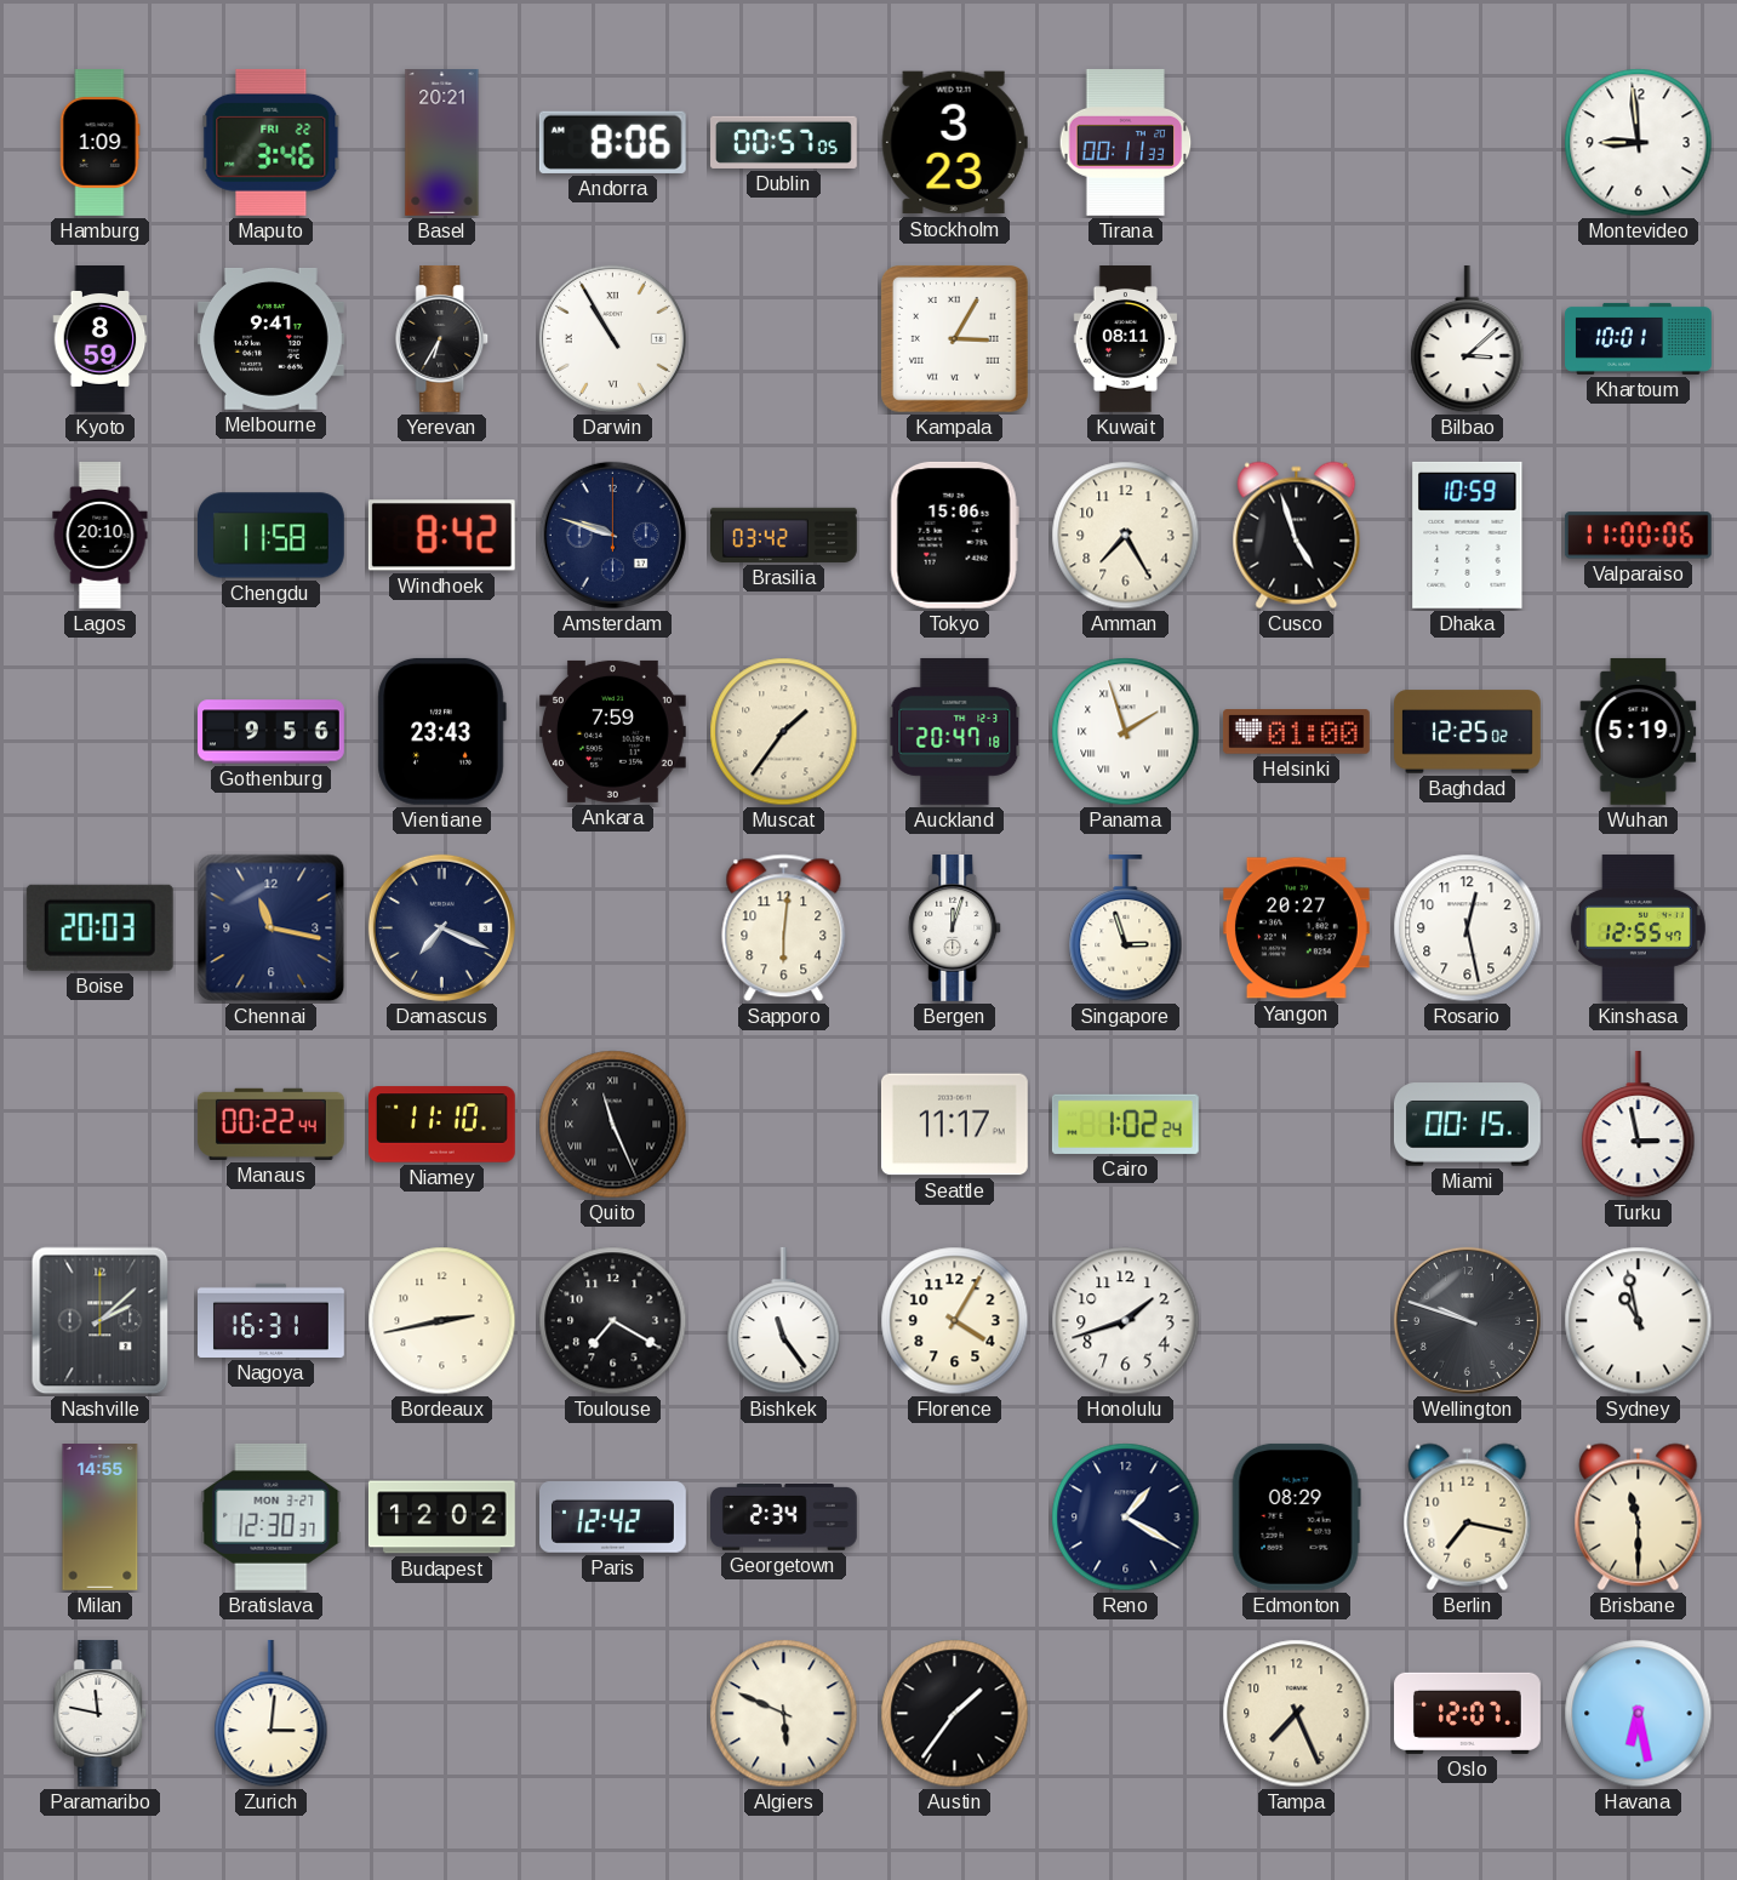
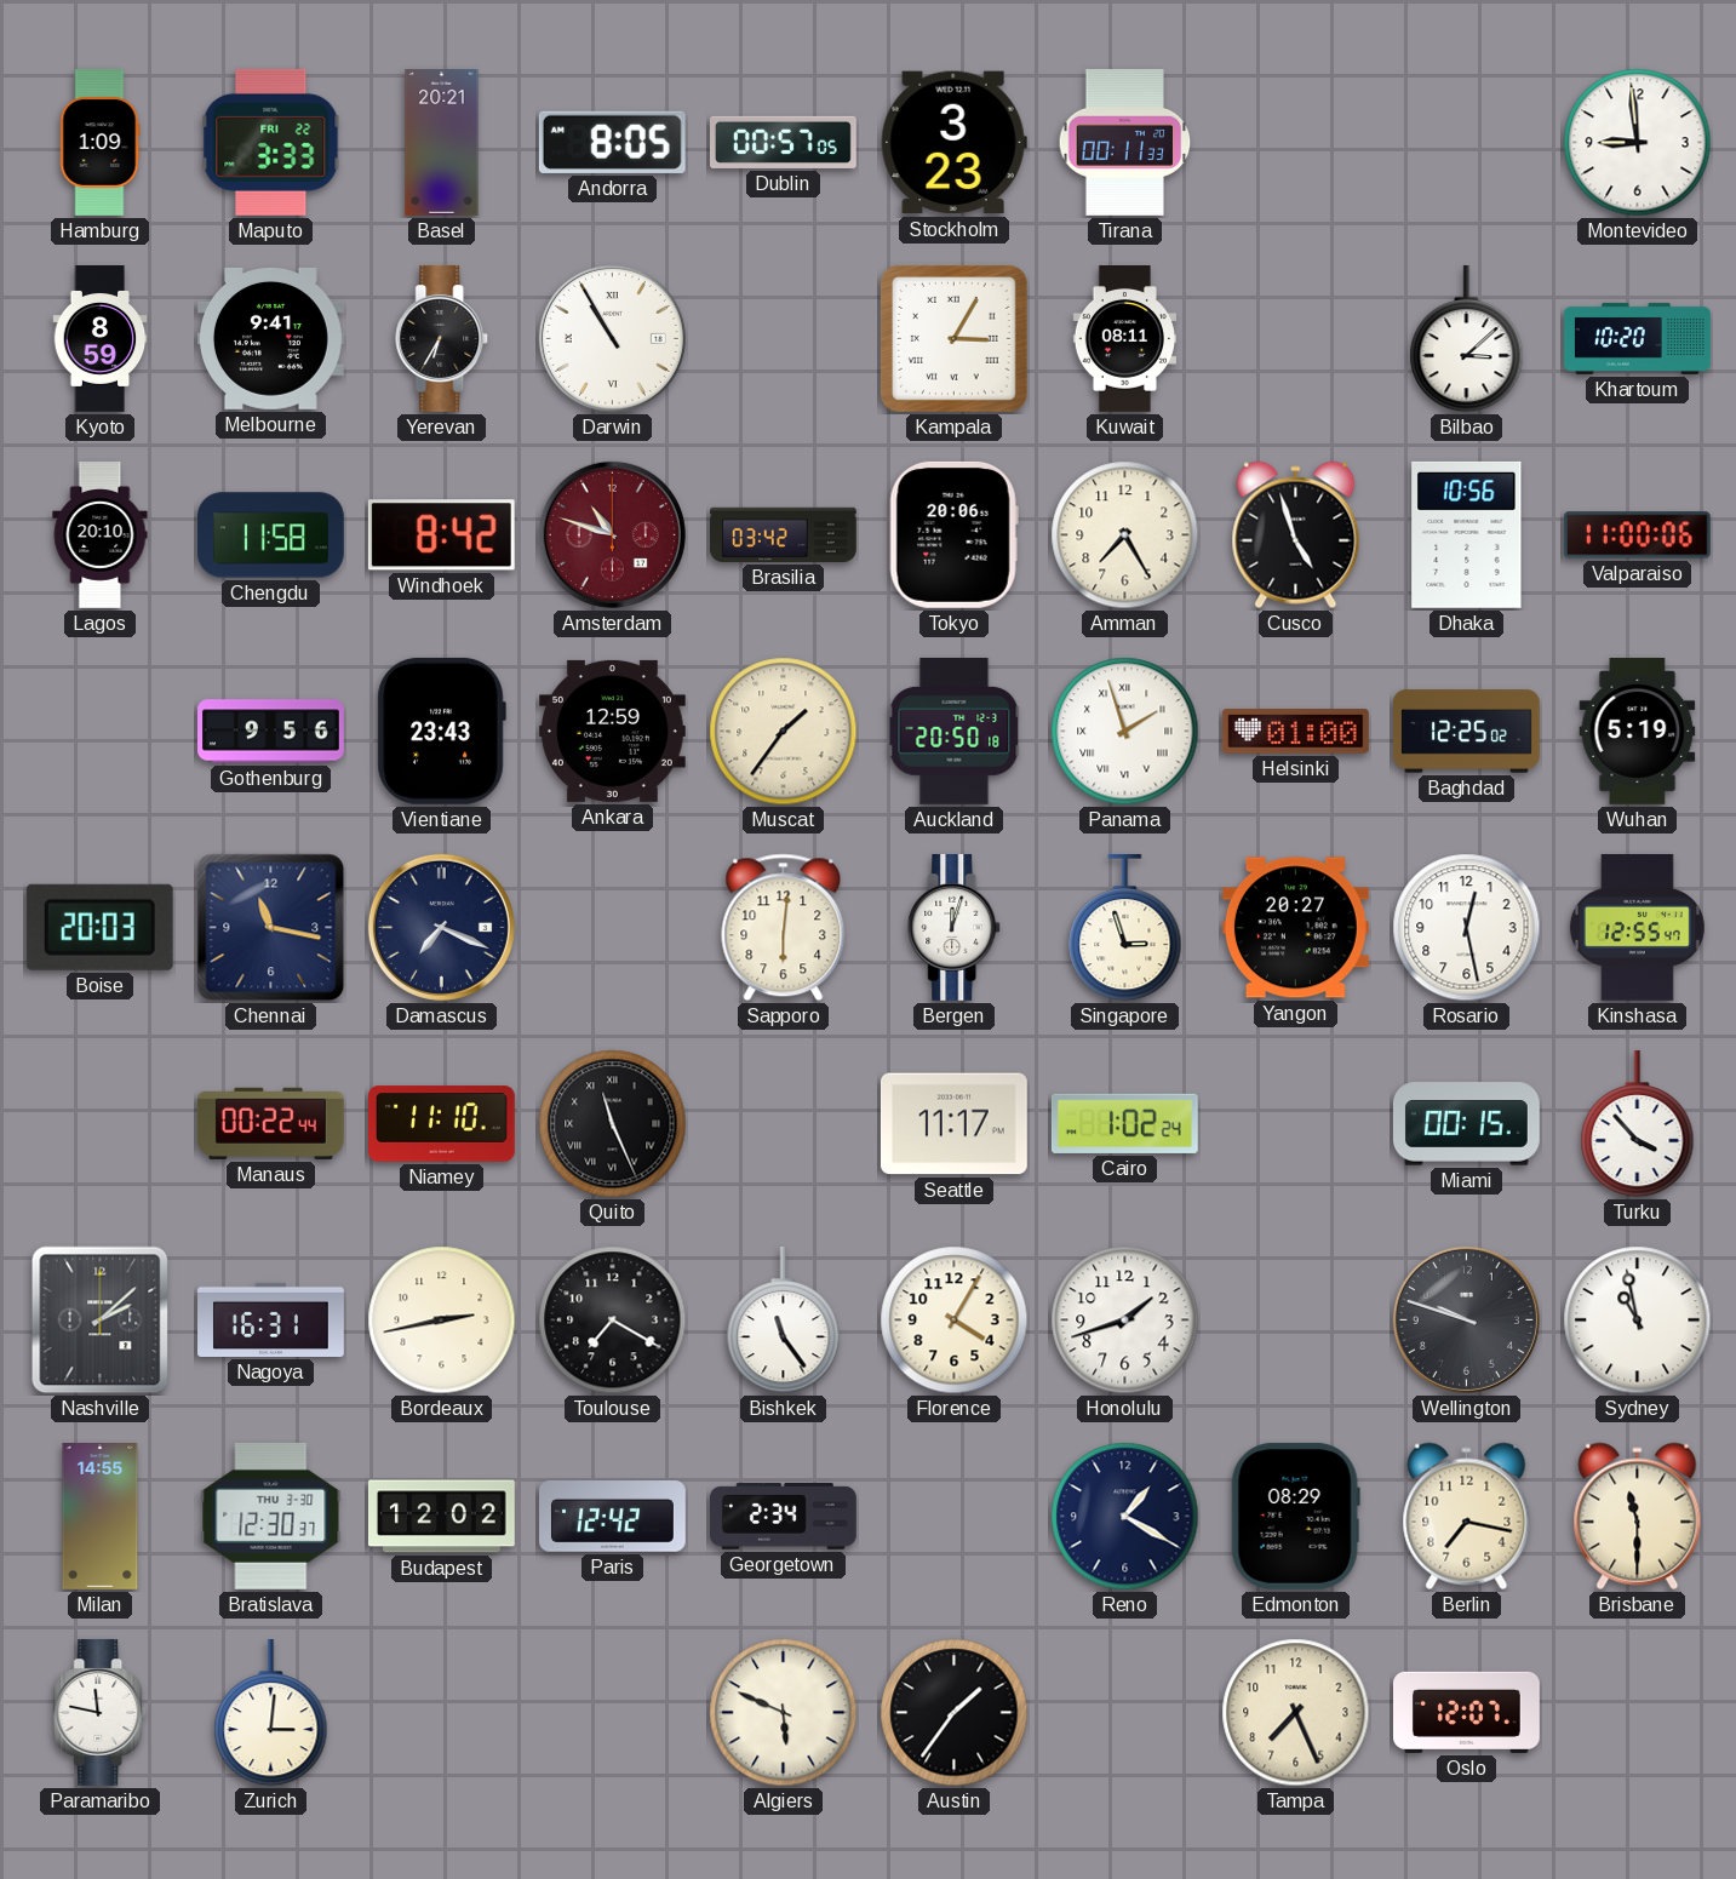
Maputo: 3:46 -> 3:33
Andorra: 8:06 -> 8:05
Khartoum: 10:01 -> 10:20
Amsterdam: 9:48 -> 10:48
Amsterdam dial: navy -> burgundy
Tokyo: 15:06 -> 20:06
Dhaka: 10:59 -> 10:56
Ankara: 7:59 -> 12:59
Auckland: 20:47 -> 20:50
Turku: 2:58 -> 3:53
Bratislava date: MON 3-27 -> THU 3-30
Havana: 6:28 -> none
